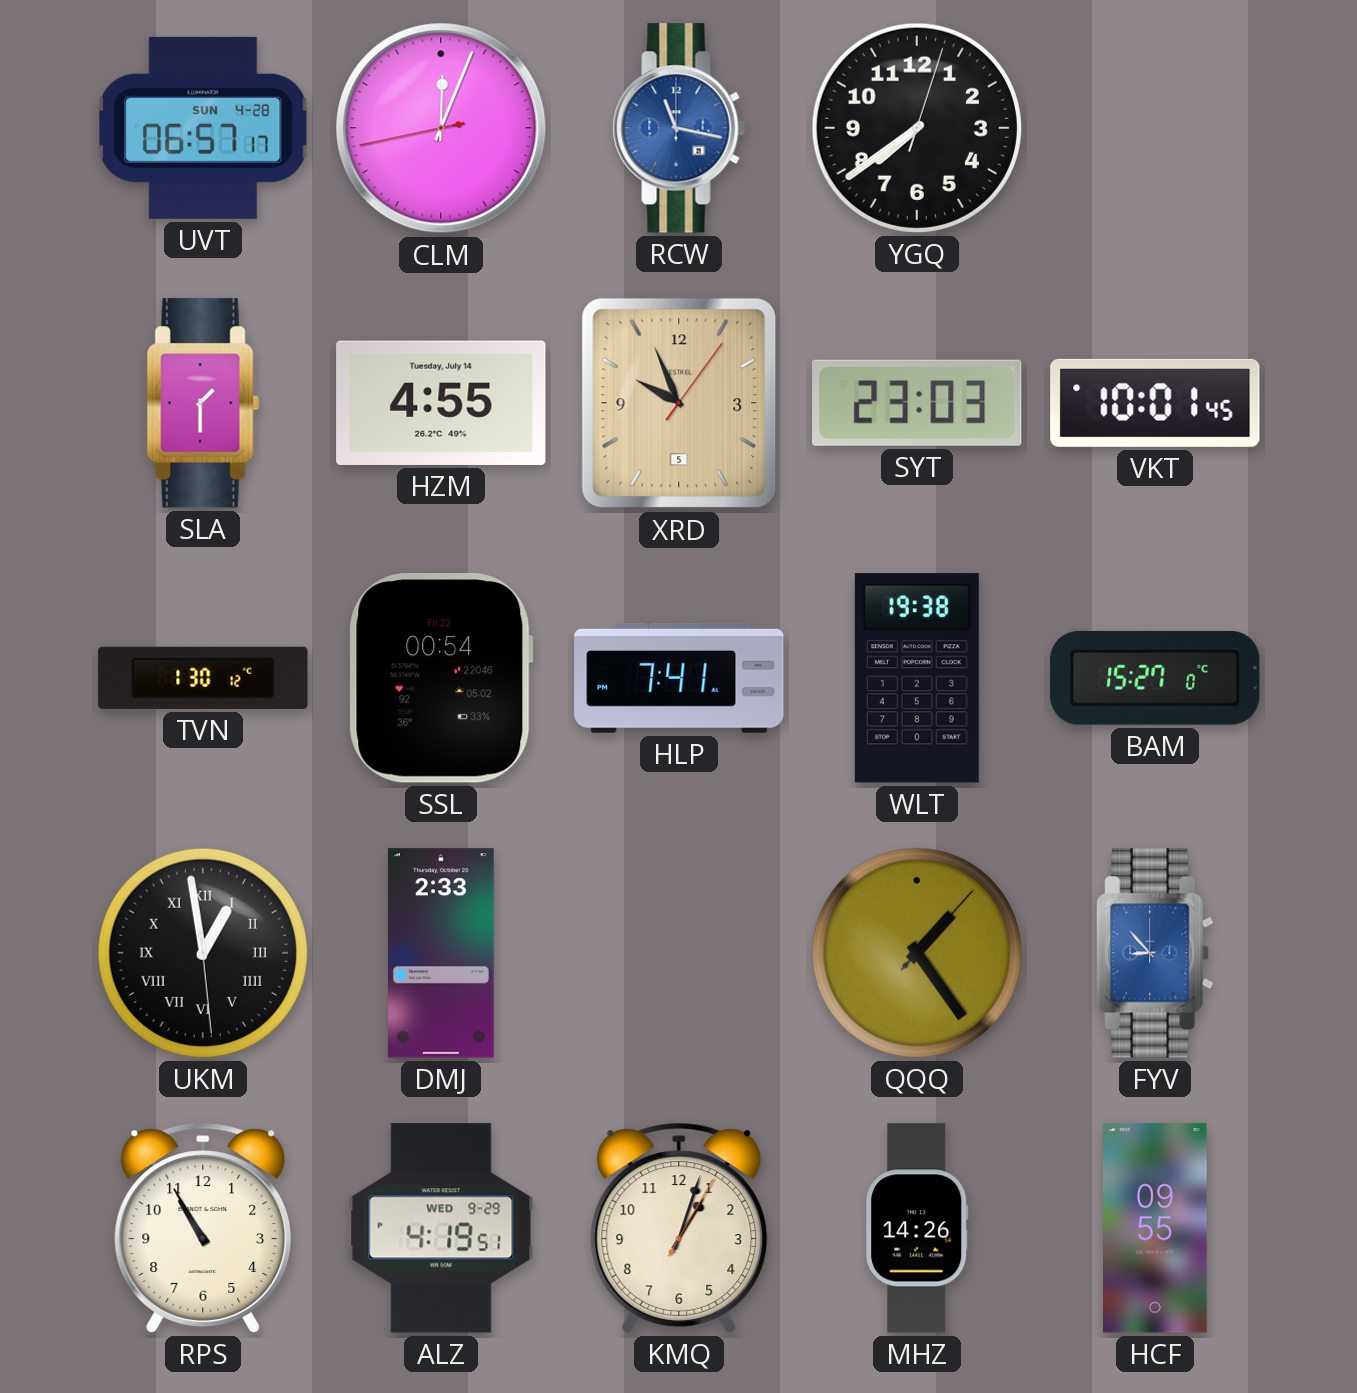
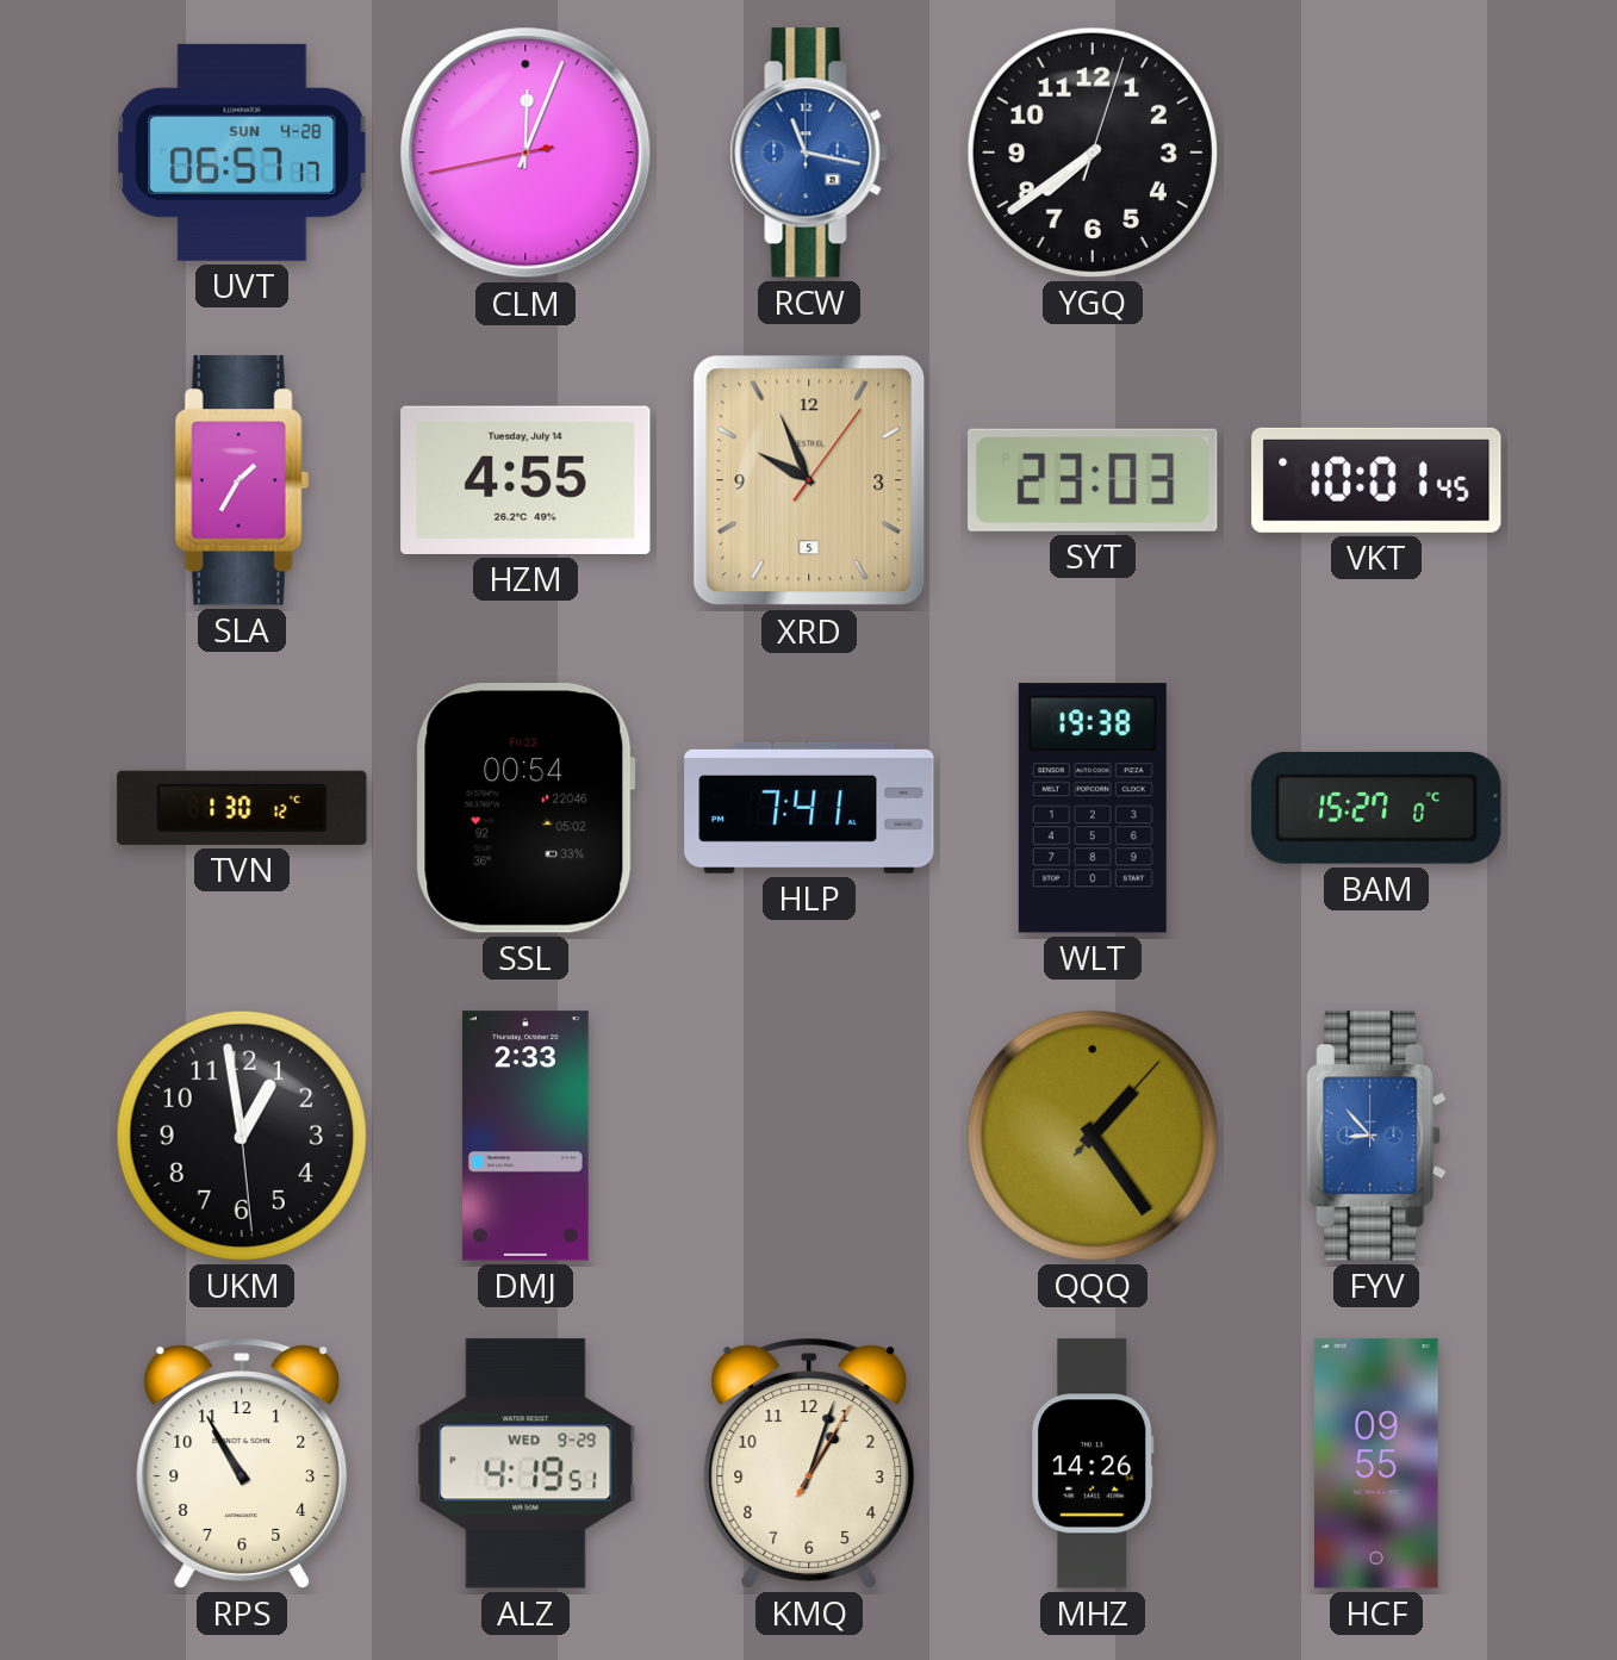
SLA: 1:30 -> 1:35
UKM numerals: Roman -> Arabic
